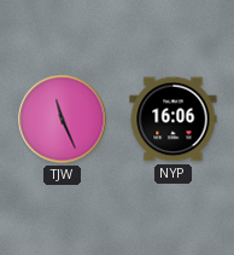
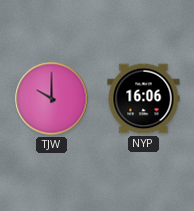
TJW: 11:26 -> 10:00
